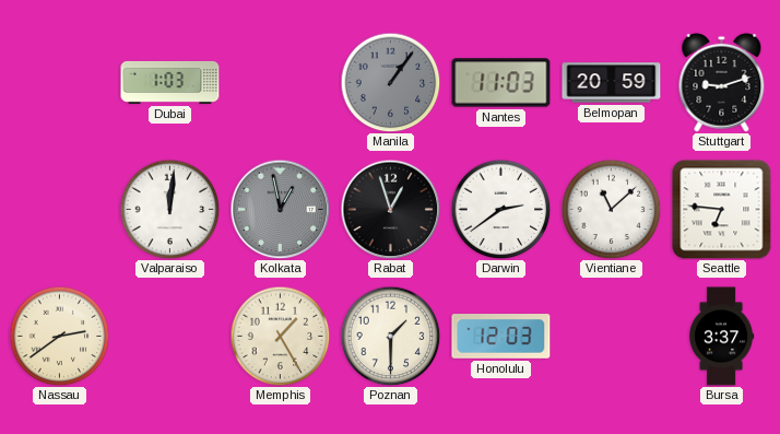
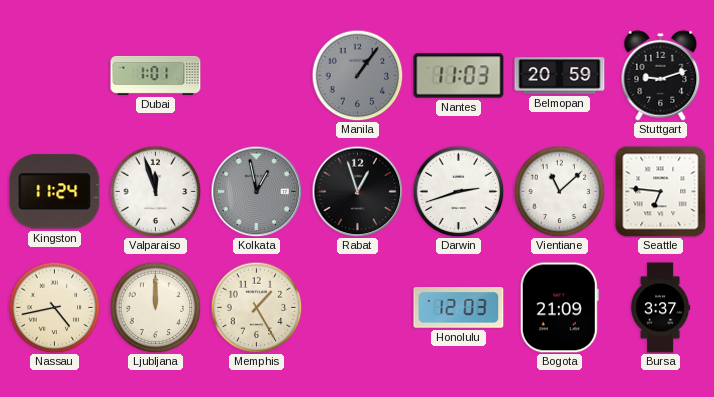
Dubai: 1:03 -> 1:01
Kingston: none -> 11:24
Valparaiso: 12:01 -> 11:57
Darwin: 2:39 -> 2:42
Nassau: 2:39 -> 4:43
Ljubljana: none -> 12:00
Poznan: 1:30 -> none
Bogota: none -> 21:09
